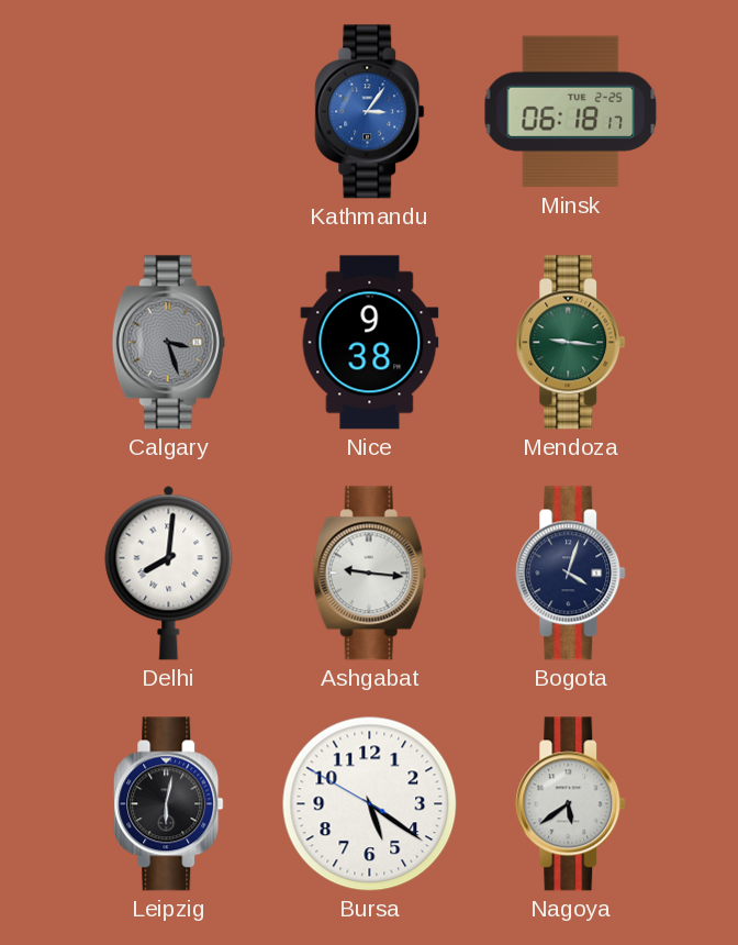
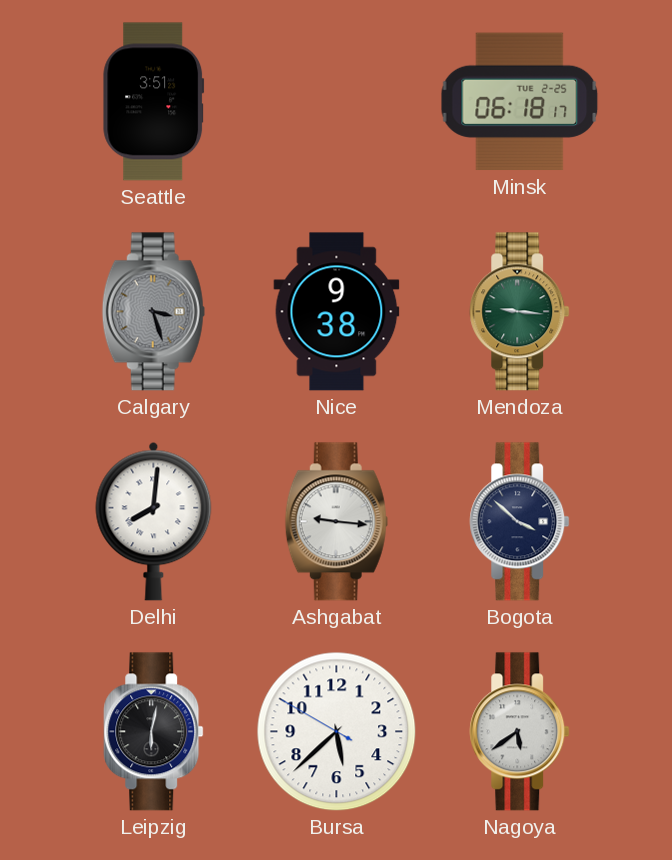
Seattle: none -> 3:51
Kathmandu: 3:06 -> none
Bogota: 4:03 -> 3:52
Bursa: 5:20 -> 5:37
